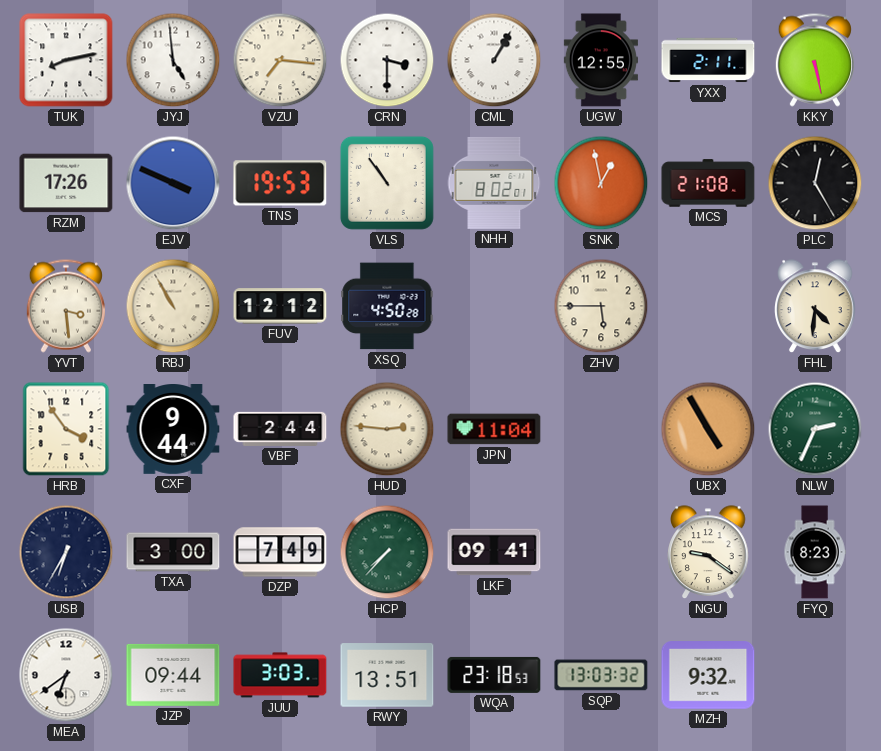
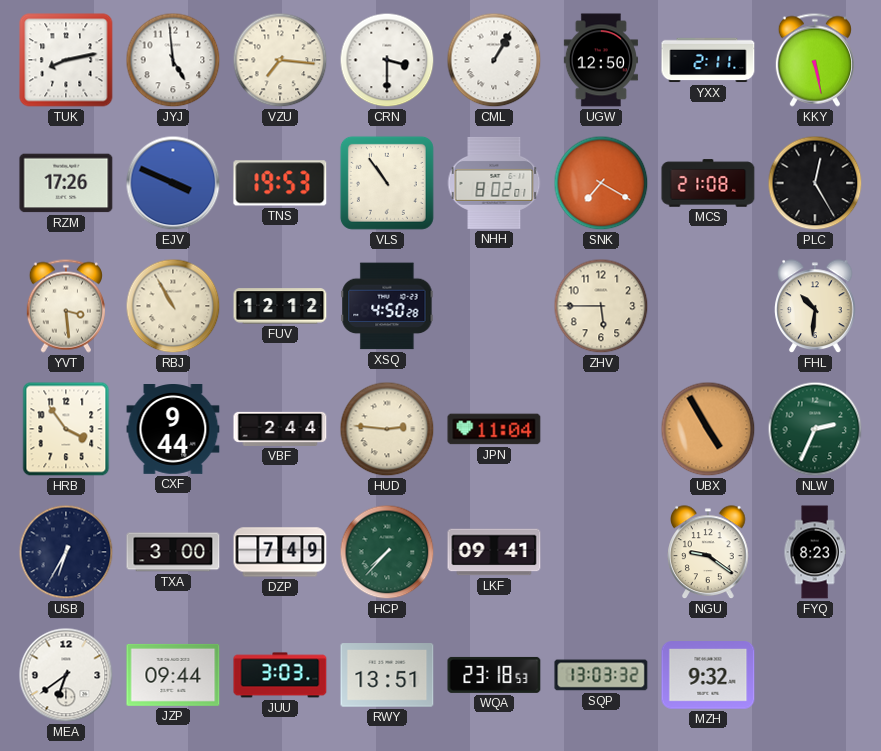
UGW: 12:55 -> 12:50
SNK: 12:58 -> 7:20
FHL: 4:31 -> 10:31
